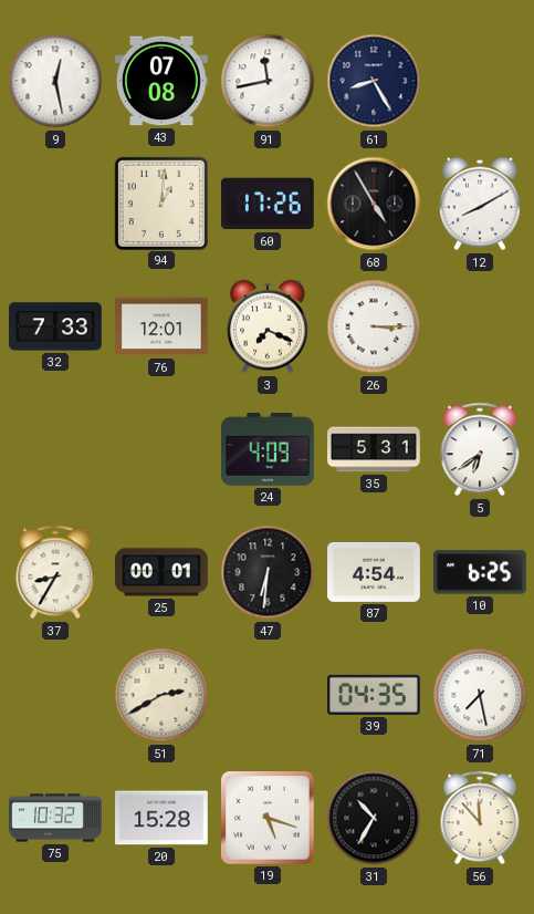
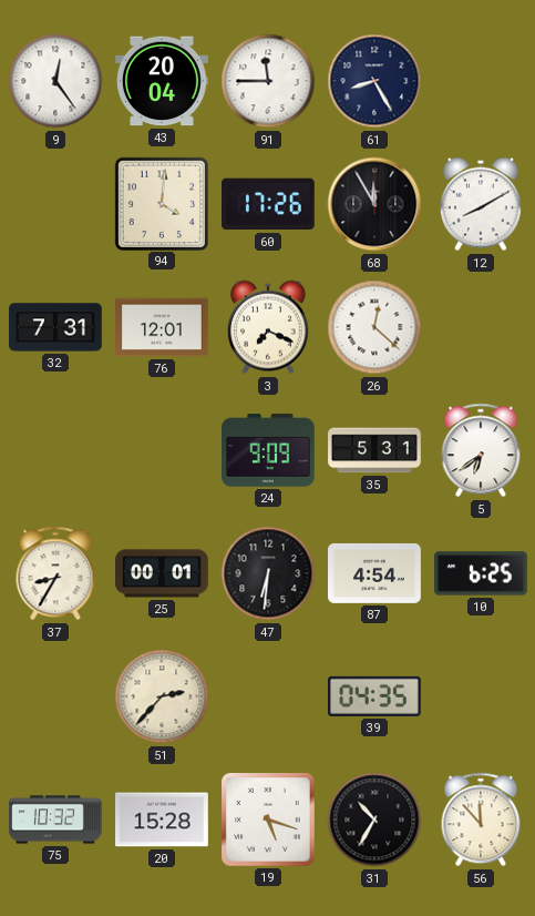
9: 12:28 -> 12:24
43: 07:08 -> 20:04
91: 11:43 -> 11:45
94: 1:01 -> 4:01
68: 4:55 -> 11:55
32: 7:33 -> 7:31
26: 3:15 -> 12:22
24: 4:09 -> 9:09
51: 2:40 -> 2:37
71: 7:28 -> none
